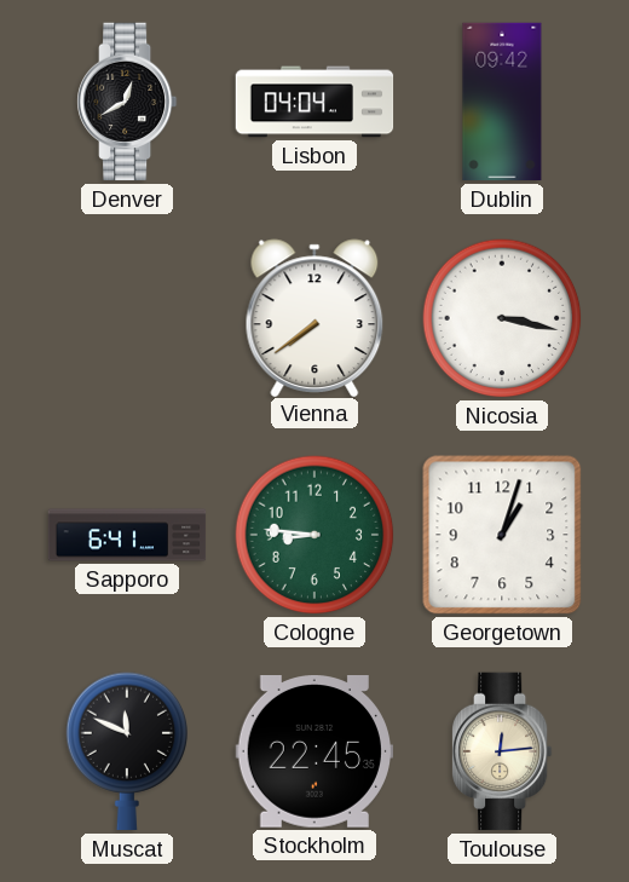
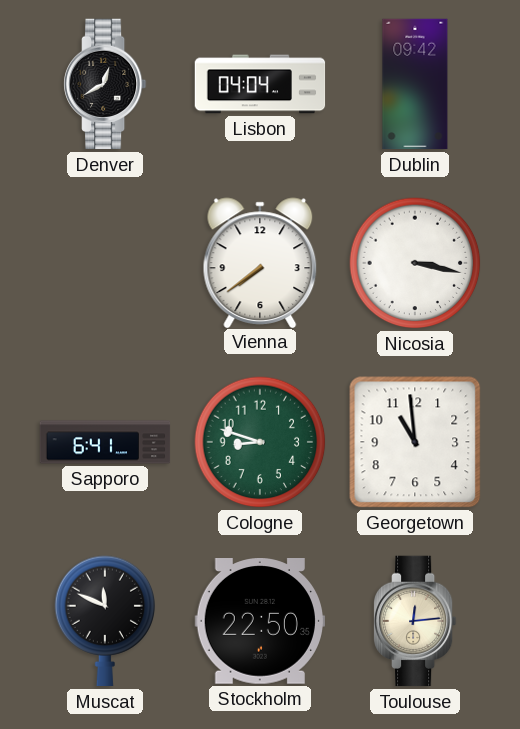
Cologne: 8:46 -> 8:48
Georgetown: 1:03 -> 10:59
Stockholm: 22:45 -> 22:50
